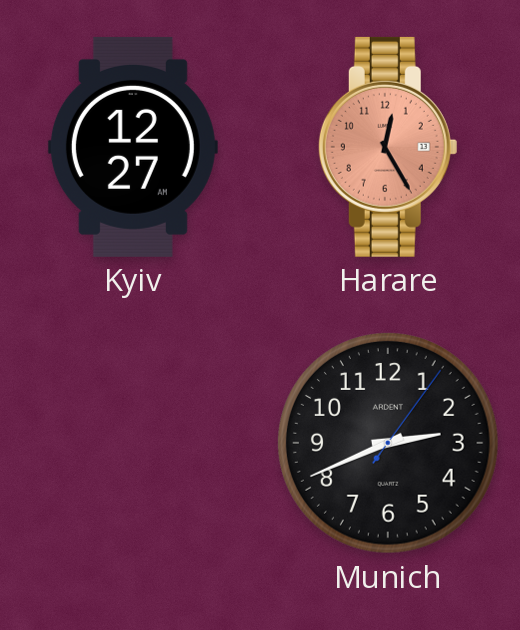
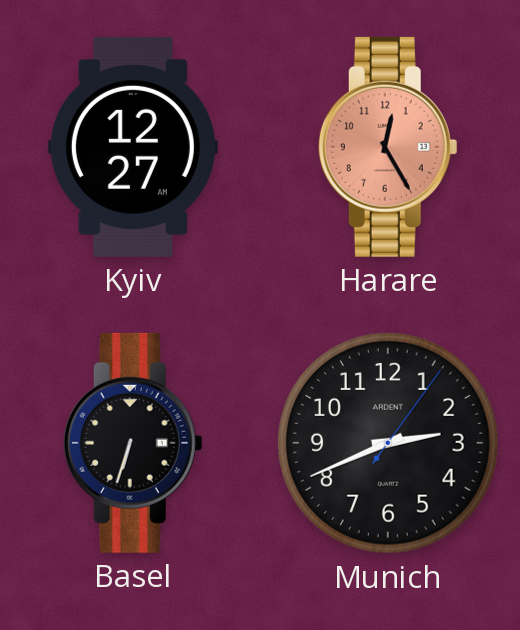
Basel: none -> 6:33
